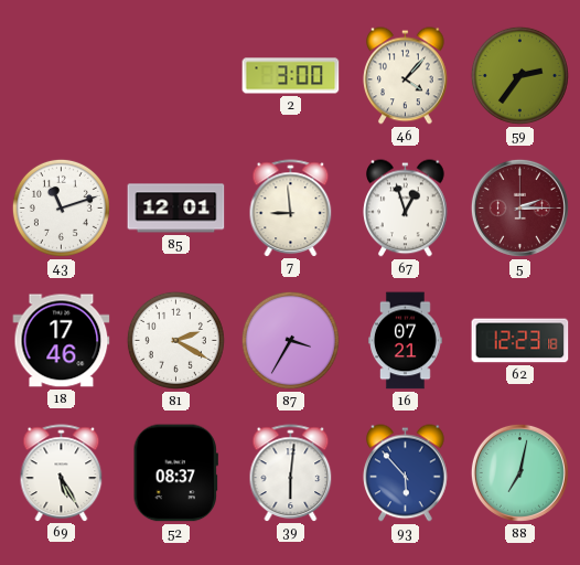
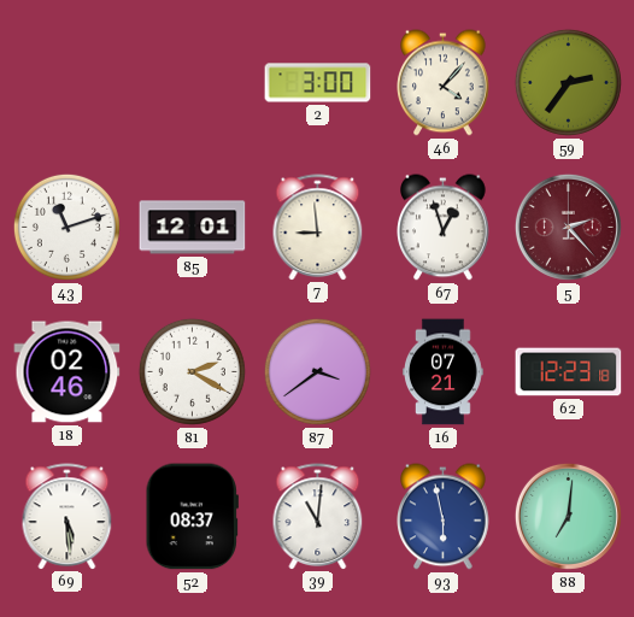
5: 2:15 -> 2:23
18: 17:46 -> 02:46
87: 3:35 -> 3:39
69: 5:25 -> 5:29
39: 6:01 -> 11:01
93: 5:53 -> 5:58
88: 7:02 -> 7:01
